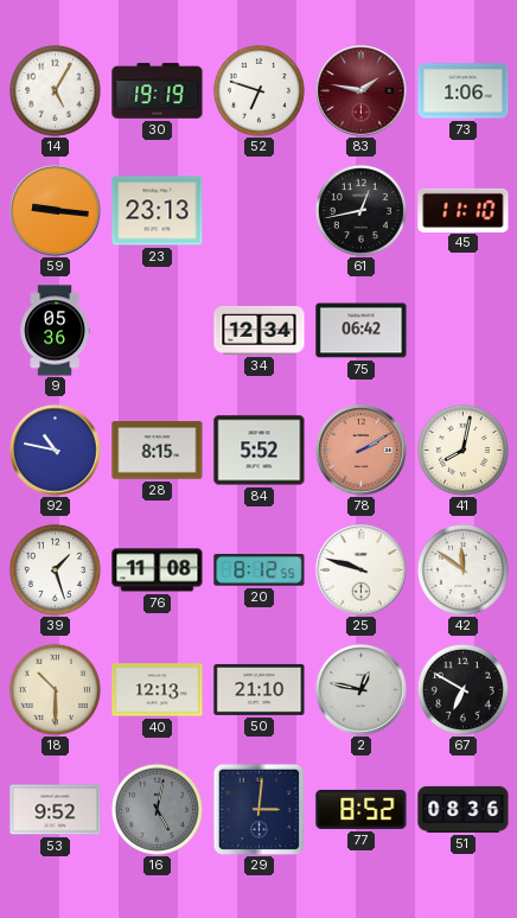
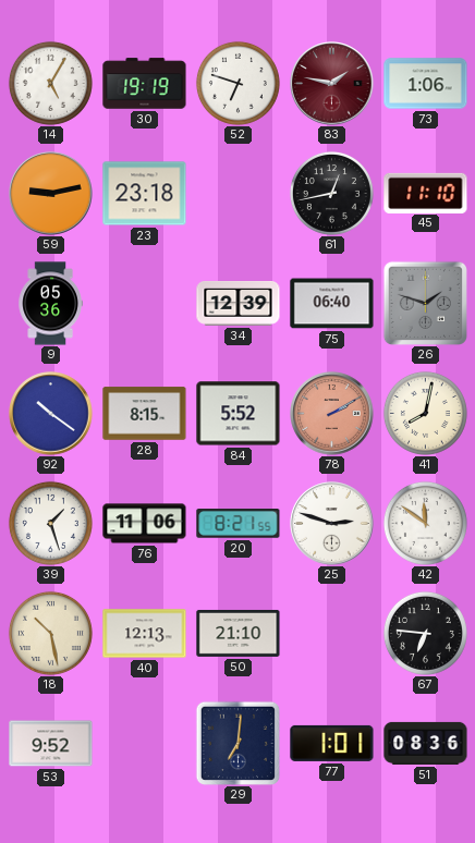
59: 9:16 -> 9:13
23: 23:13 -> 23:18
34: 12:34 -> 12:39
75: 06:42 -> 06:40
26: none -> 1:48
92: 10:47 -> 10:21
76: 11:08 -> 11:06
20: 8:12 -> 8:21
25: 9:48 -> 2:48
18: 10:30 -> 10:28
2: 12:47 -> none
67: 6:50 -> 6:46
16: 5:02 -> none
29: 3:01 -> 7:01
77: 8:52 -> 1:01
